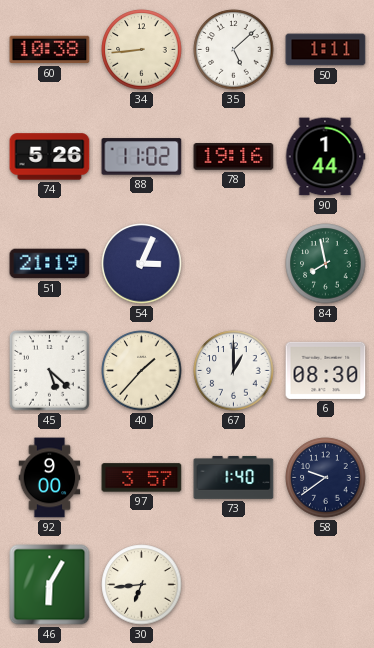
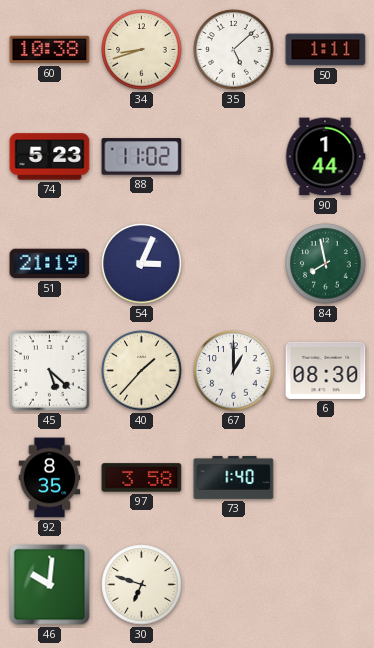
34: 8:44 -> 8:42
74: 5:26 -> 5:23
78: 19:16 -> none
92: 9:00 -> 8:35
97: 3:57 -> 3:58
58: 9:39 -> none
46: 6:05 -> 10:01
30: 6:44 -> 6:48
